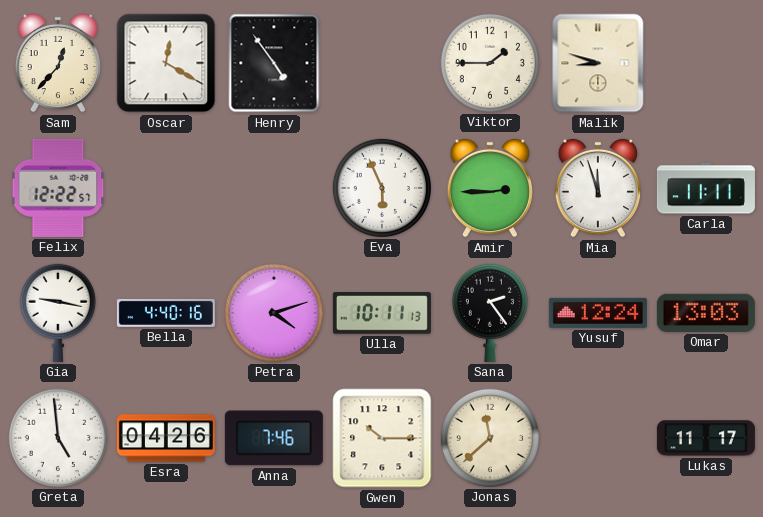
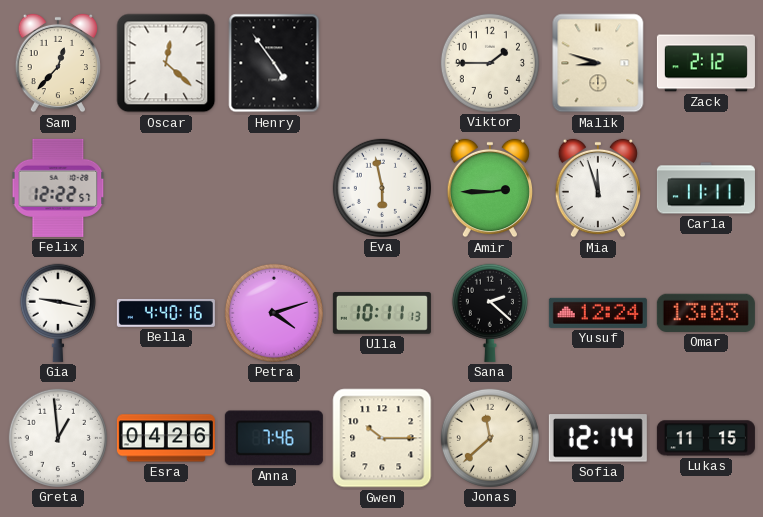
Oscar: 12:20 -> 12:22
Zack: none -> 2:12
Eva: 5:56 -> 5:58
Sana: 2:24 -> 2:22
Greta: 4:59 -> 12:59
Sofia: none -> 12:14
Lukas: 11:17 -> 11:15
